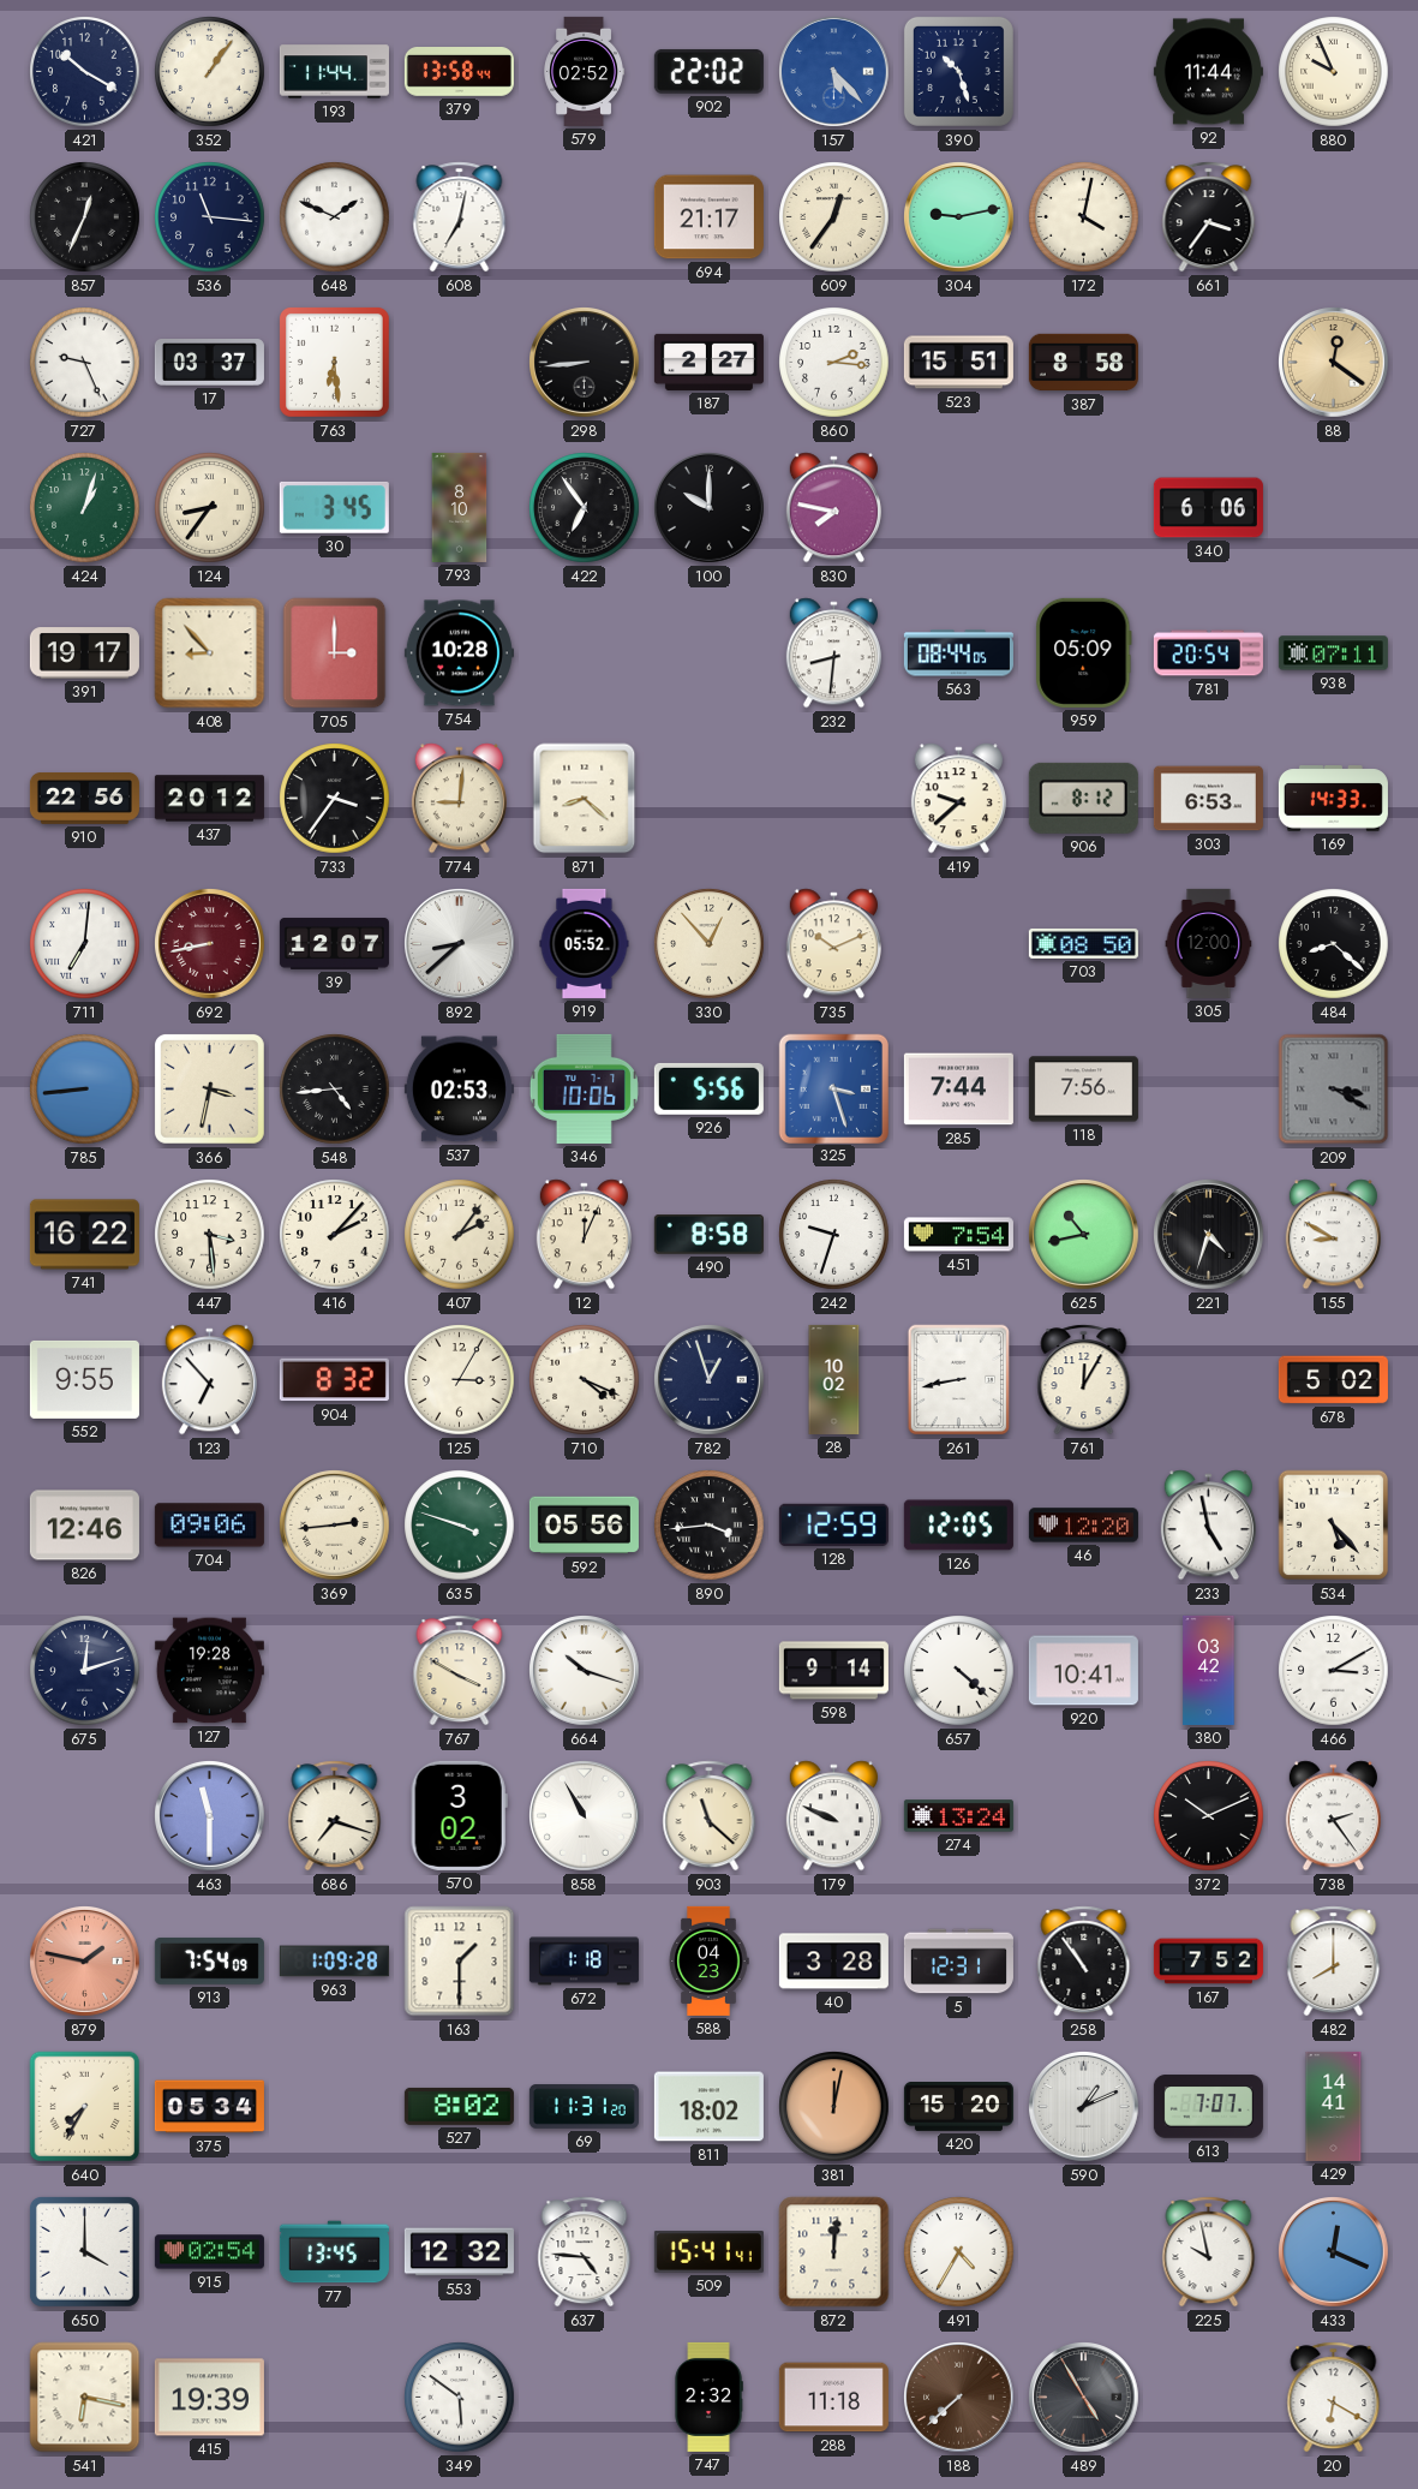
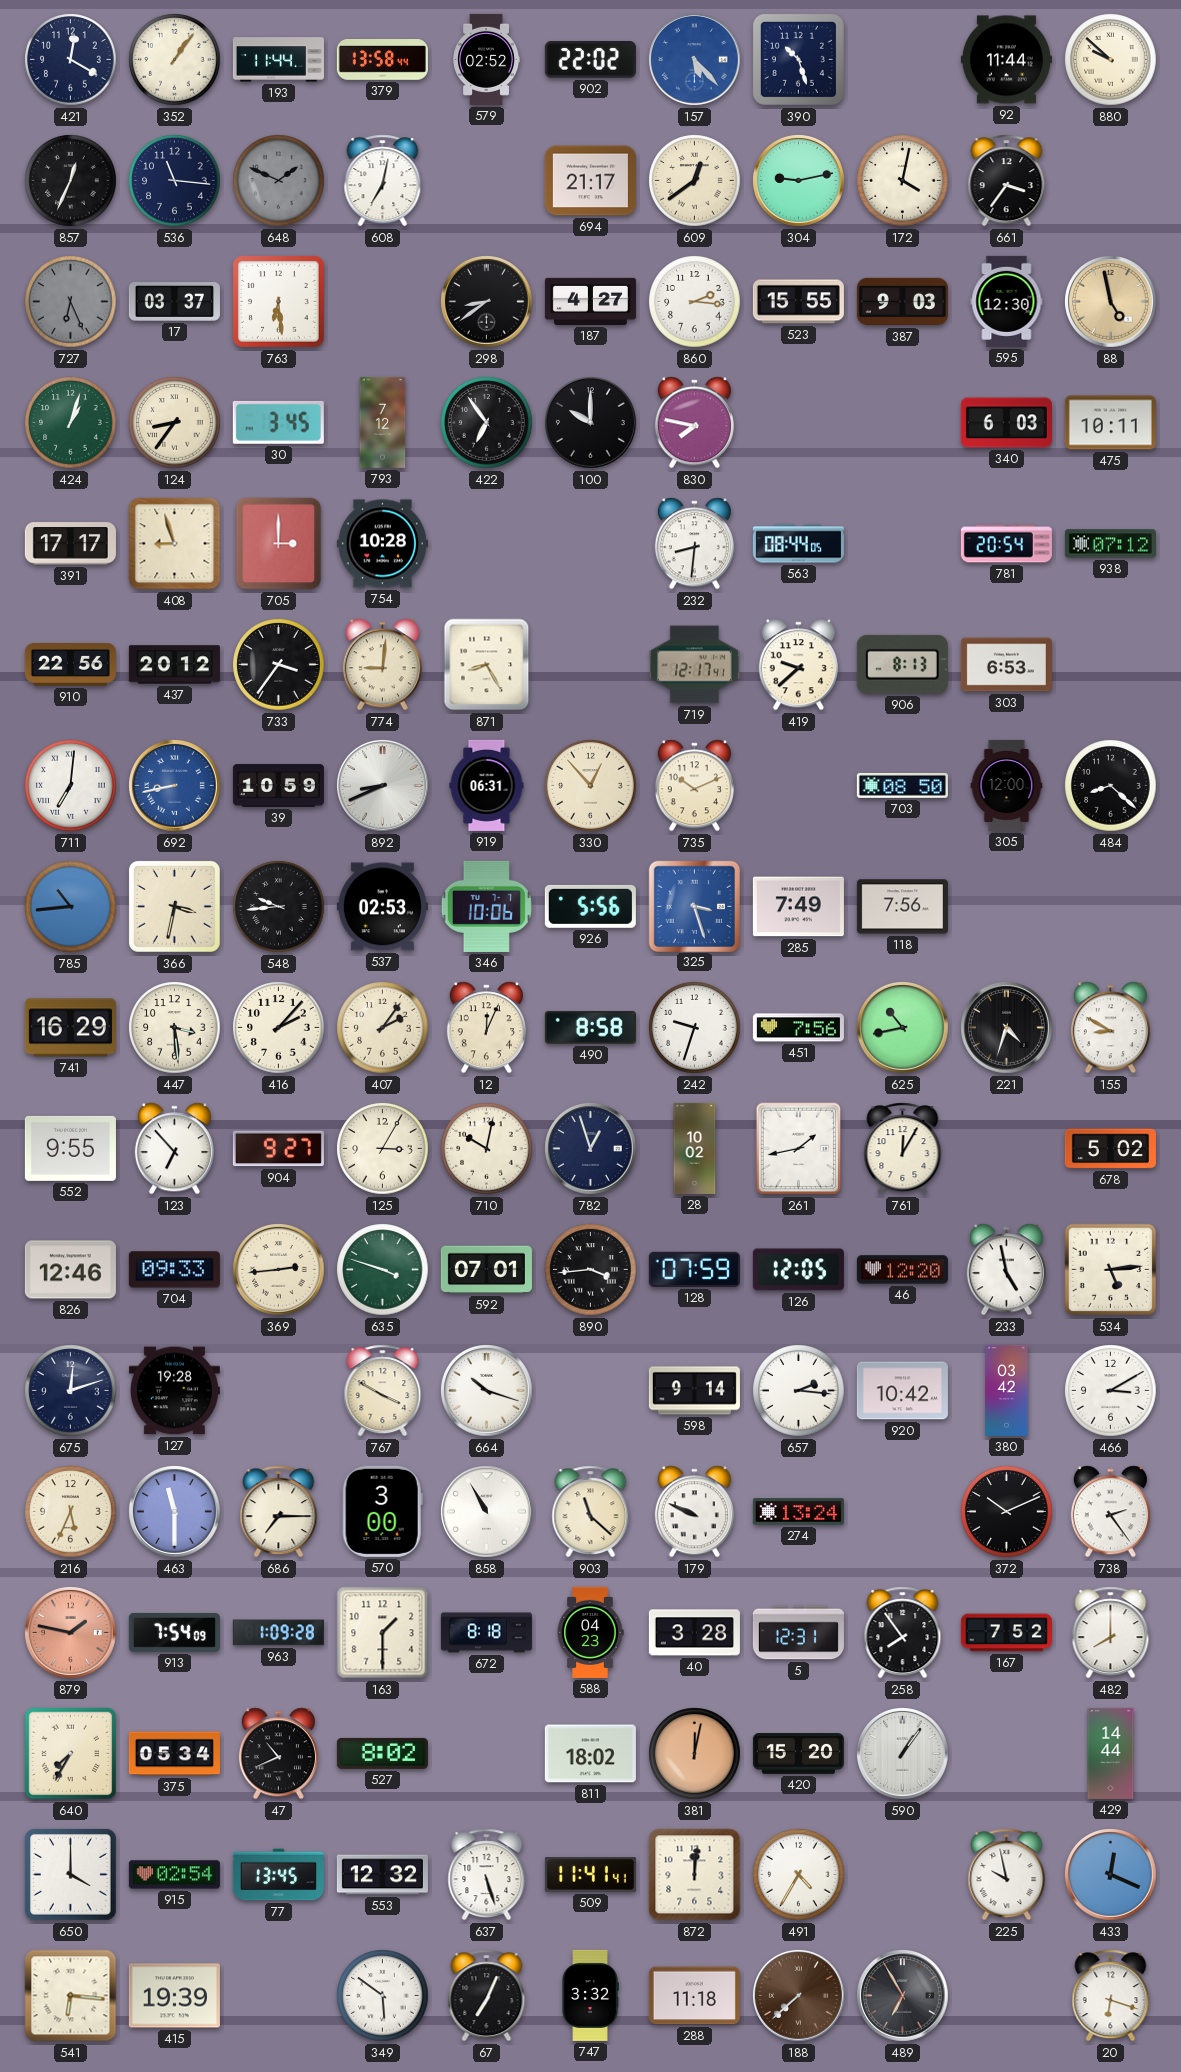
421: 10:20 -> 12:20
880: 9:56 -> 9:52
648 dial: white -> grey
609: 12:36 -> 12:39
727: 9:26 -> 6:26
727 dial: white -> grey
298: 8:44 -> 8:39
187: 2:27 -> 4:27
523: 15:51 -> 15:55
387: 8:58 -> 9:03
595: none -> 12:30
88: 12:21 -> 4:58
793: 8:10 -> 7:12
340: 6:06 -> 6:03
475: none -> 10:11
391: 19:17 -> 17:17
408: 8:53 -> 8:57
959: 05:09 -> none
938: 07:11 -> 07:12
871: 8:22 -> 8:25
719: none -> 12:17
906: 8:12 -> 8:13
169: 14:33 -> none
692 dial: burgundy -> blue
39: 12:07 -> 10:59
892: 8:38 -> 8:41
919: 05:52 -> 06:31
785: 8:44 -> 10:44
548: 4:44 -> 9:44
285: 7:44 -> 7:49
209: 3:20 -> none
741: 16:22 -> 16:29
451: 7:54 -> 7:56
904: 8:32 -> 9:27
710: 4:19 -> 10:02
261: 8:43 -> 1:43
704: 09:06 -> 09:33
592: 05:56 -> 07:01
128: 12:59 -> 07:59
534: 5:23 -> 5:14
657: 4:22 -> 2:16
920: 10:41 -> 10:42
216: none -> 5:34
686: 7:18 -> 7:15
570: 3:02 -> 3:00
672: 1:18 -> 8:18
258: 10:54 -> 7:54
47: none -> 10:41
69: 11:31 -> none
590: 1:11 -> 1:06
613: 7:07 -> none
429: 14:41 -> 14:44
637: 4:46 -> 5:27
509: 15:41 -> 11:41
541: 6:17 -> 6:16
67: none -> 7:04
747: 2:32 -> 3:32
489: 4:55 -> 6:55
20: 6:20 -> 6:18
